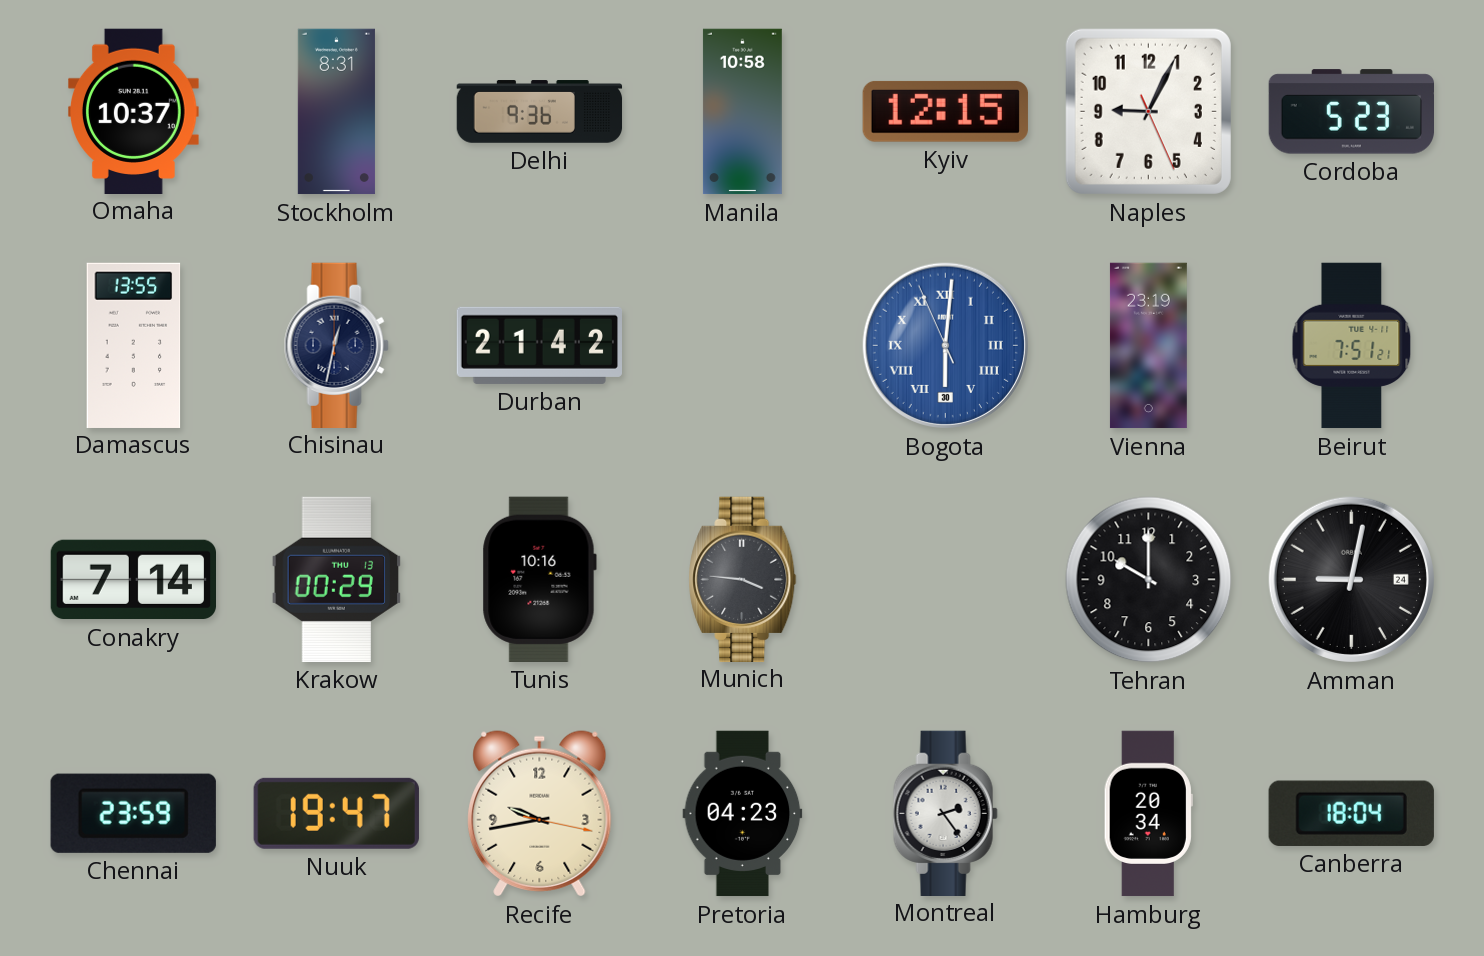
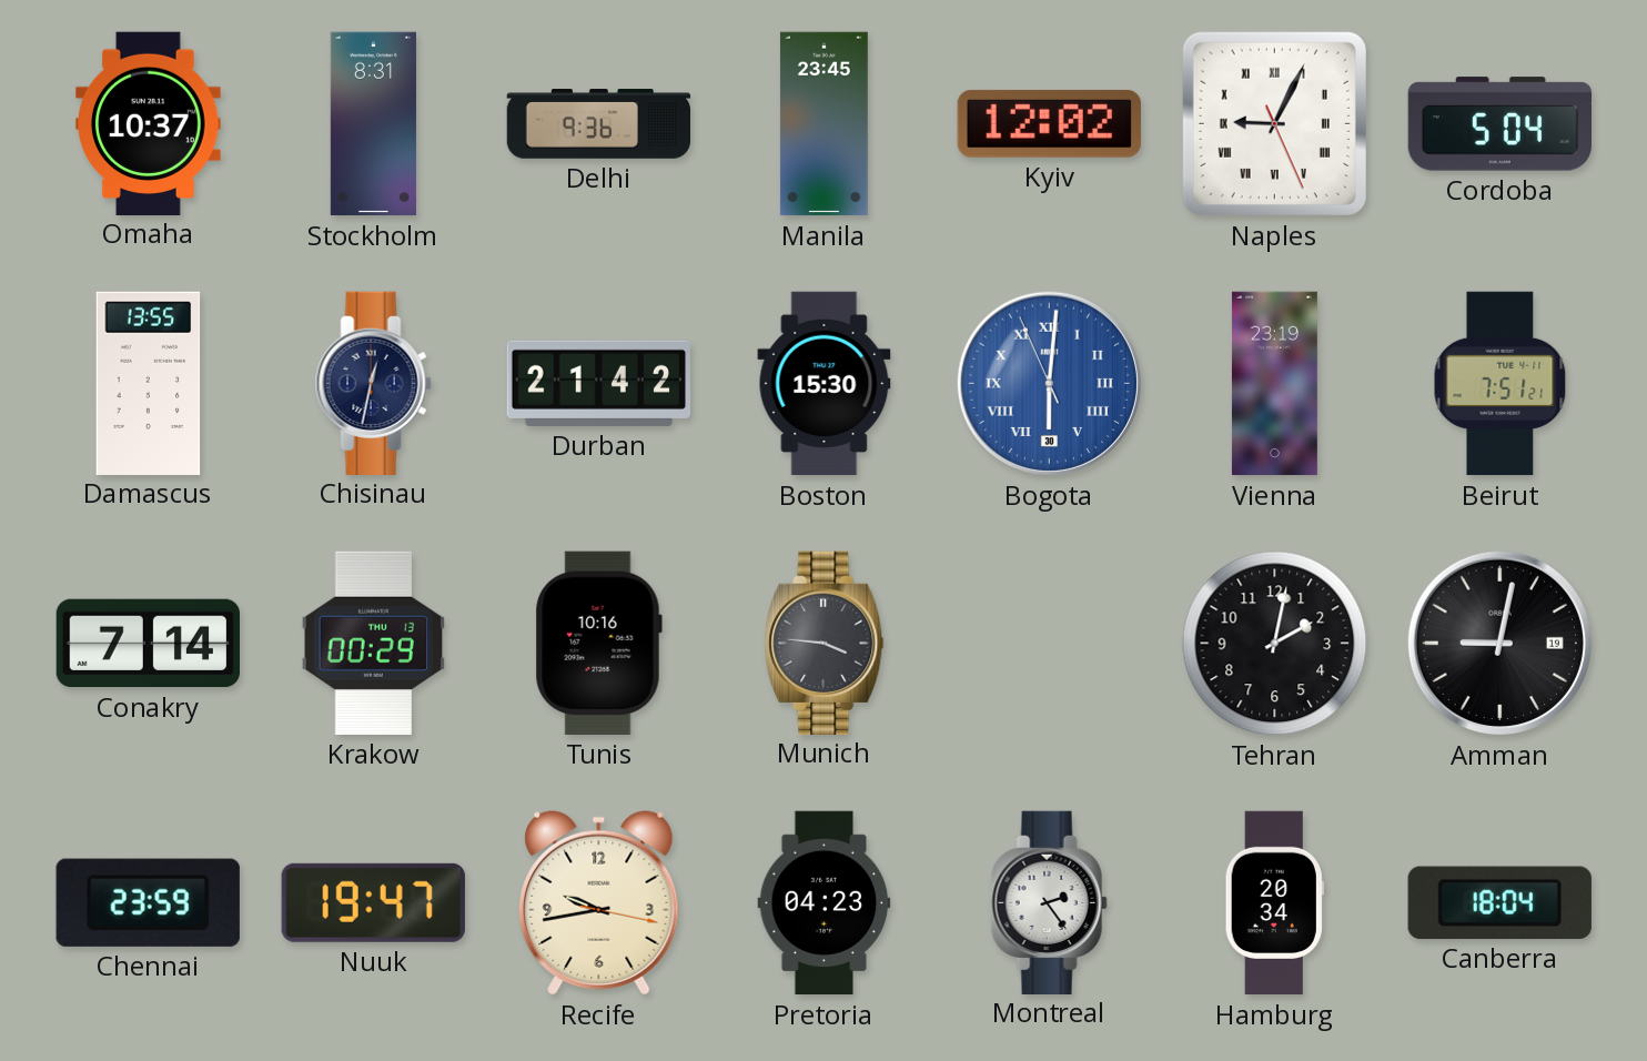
Manila: 10:58 -> 23:45
Kyiv: 12:15 -> 12:02
Naples numerals: Arabic -> Roman
Cordoba: 5:23 -> 5:04
Boston: none -> 15:30
Tehran: 10:00 -> 2:02
Amman date: 24 -> 19
